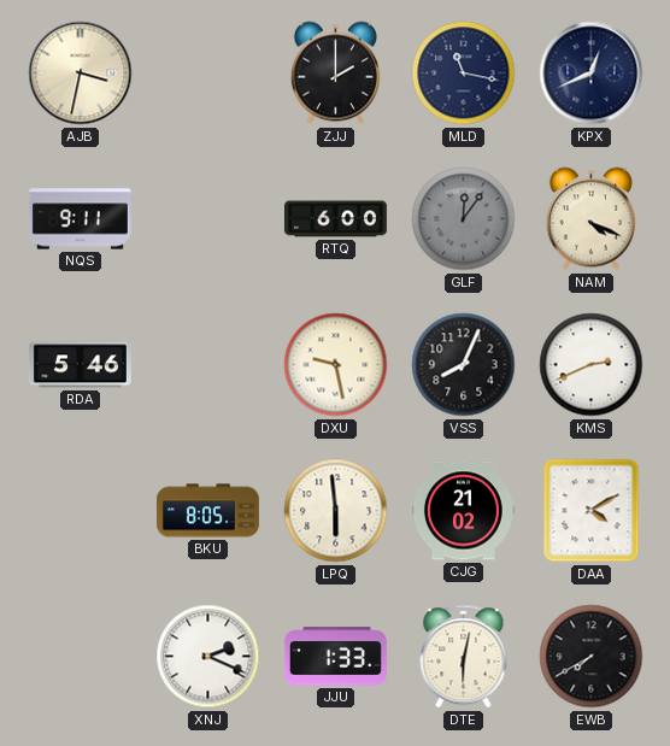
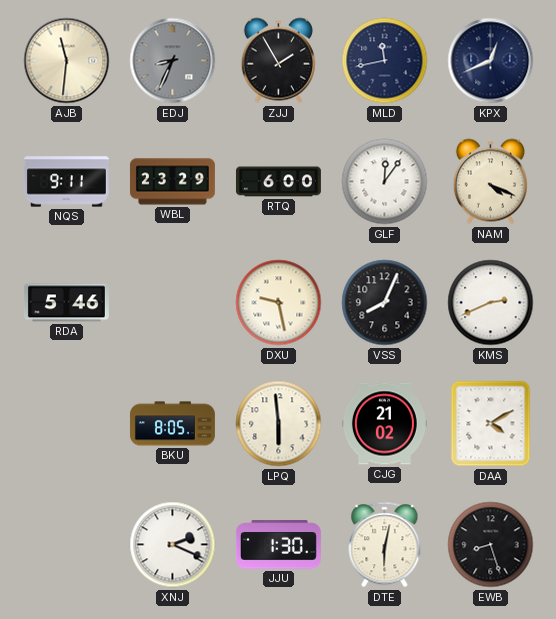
AJB: 3:32 -> 11:31
EDJ: none -> 8:34
ZJJ: 2:00 -> 1:55
MLD: 11:17 -> 11:43
WBL: none -> 23:29
GLF dial: grey -> white
JJU: 1:33 -> 1:30
EWB: 7:40 -> 8:27
